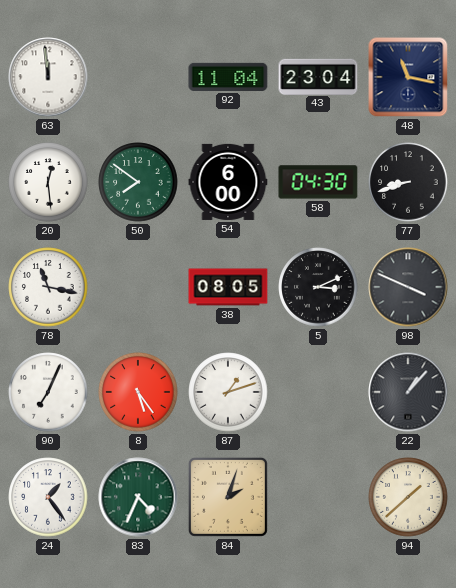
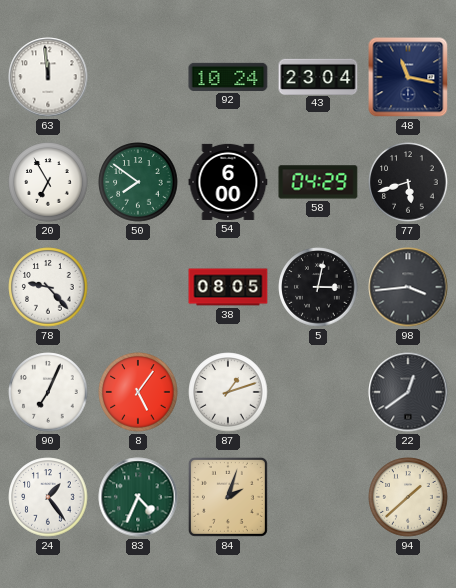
92: 11:04 -> 10:24
20: 12:29 -> 6:55
58: 04:30 -> 04:29
77: 8:42 -> 5:42
78: 11:17 -> 9:23
5: 3:11 -> 3:02
98: 3:49 -> 3:44
8: 5:24 -> 5:06
22: 1:07 -> 12:39
